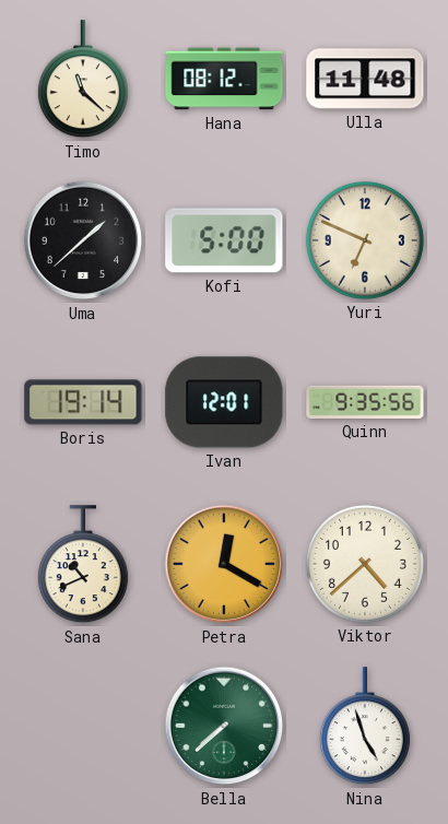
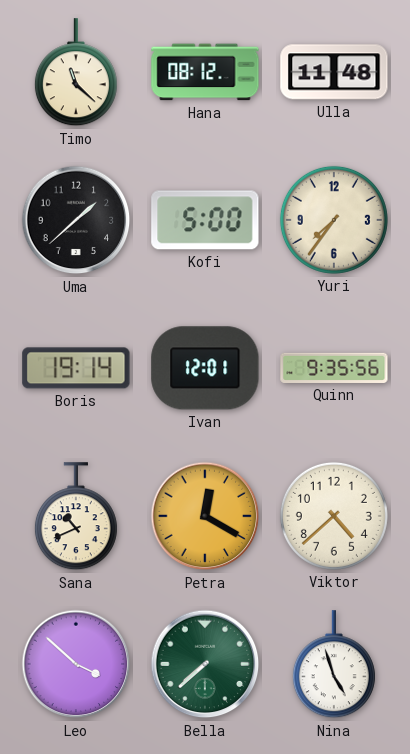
Yuri: 6:49 -> 7:36
Leo: none -> 3:52
